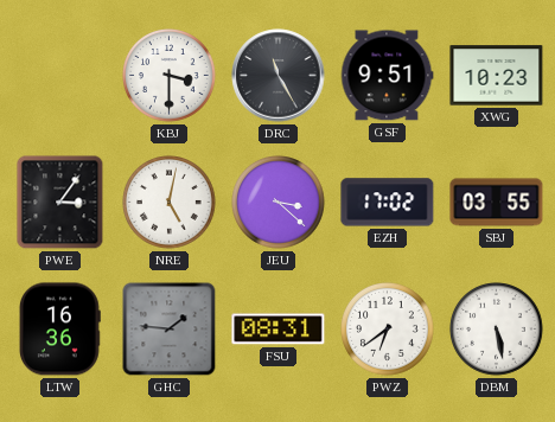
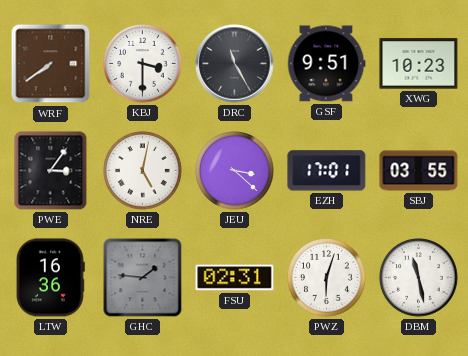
WRF: none -> 7:39
EZH: 17:02 -> 17:01
FSU: 08:31 -> 02:31
PWZ: 6:39 -> 6:03
DBM: 5:28 -> 11:28
